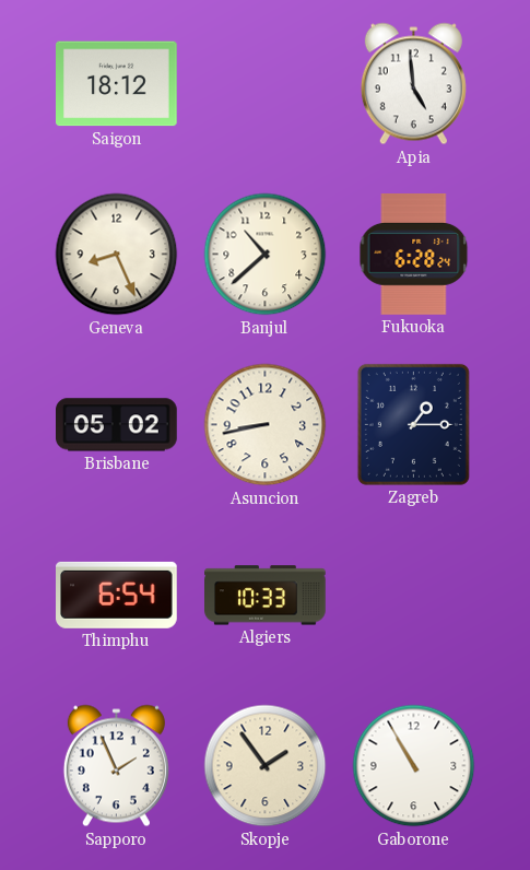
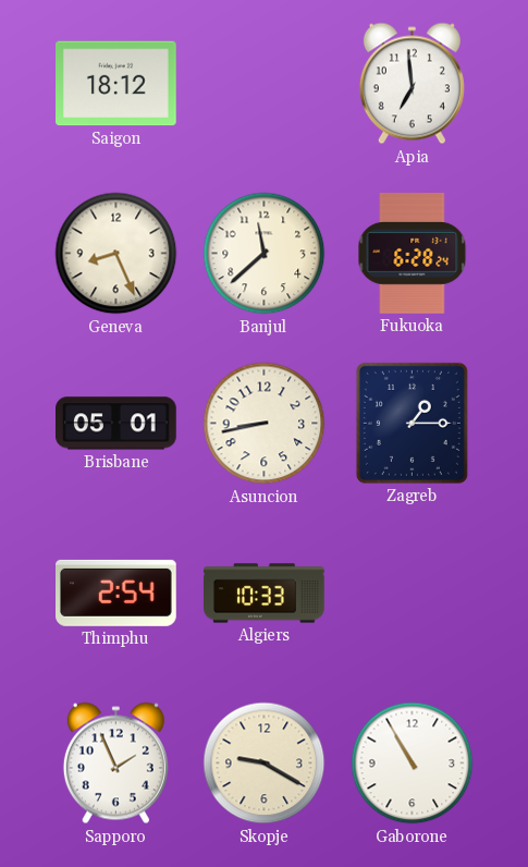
Apia: 4:59 -> 6:59
Banjul: 10:38 -> 11:38
Brisbane: 05:02 -> 05:01
Thimphu: 6:54 -> 2:54
Skopje: 1:54 -> 9:20
